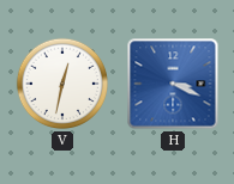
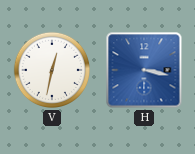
H: 3:19 -> 3:17
